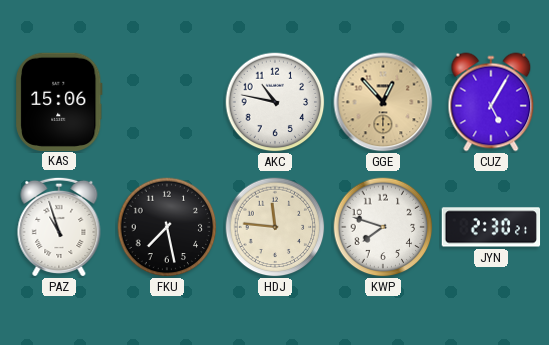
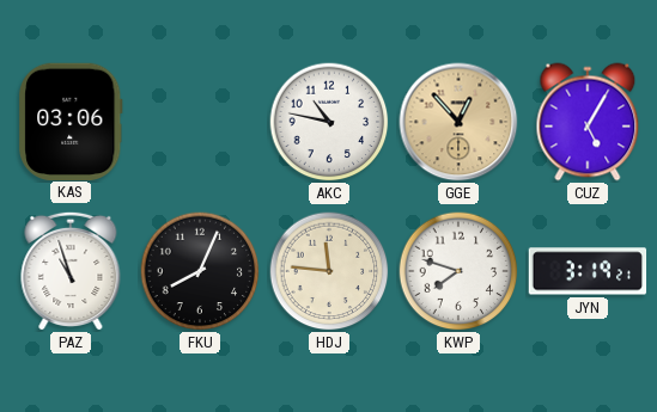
KAS: 15:06 -> 03:06
FKU: 7:28 -> 8:04
JYN: 2:30 -> 3:19
